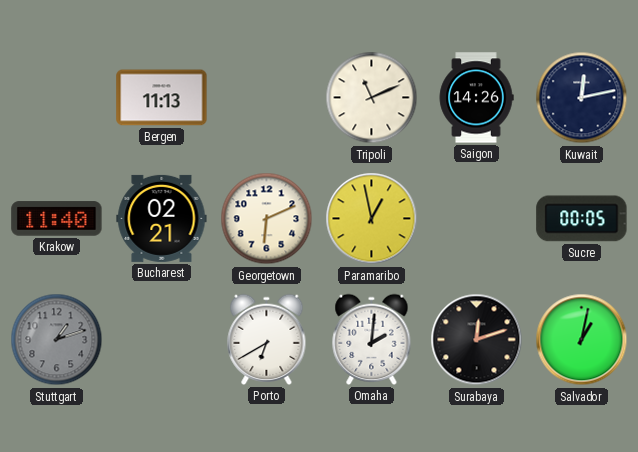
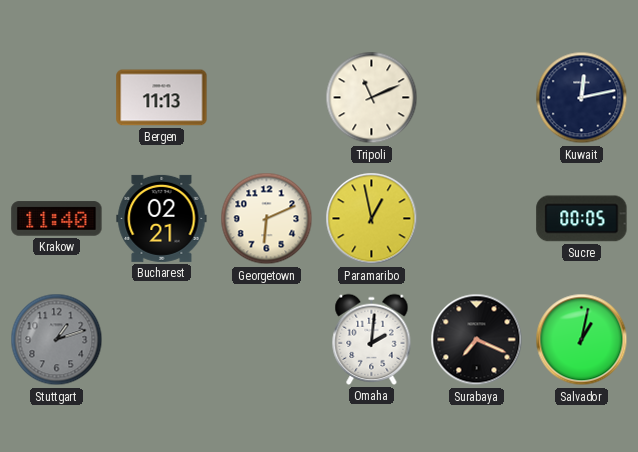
Saigon: 14:26 -> none
Porto: 6:40 -> none
Surabaya: 12:12 -> 7:19
